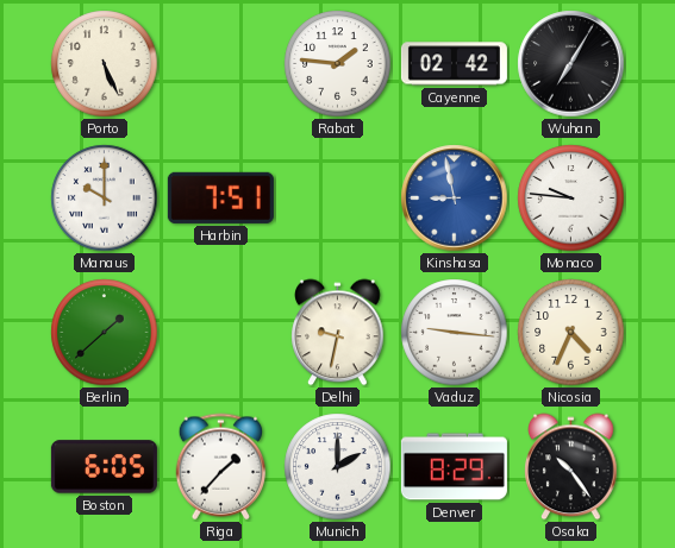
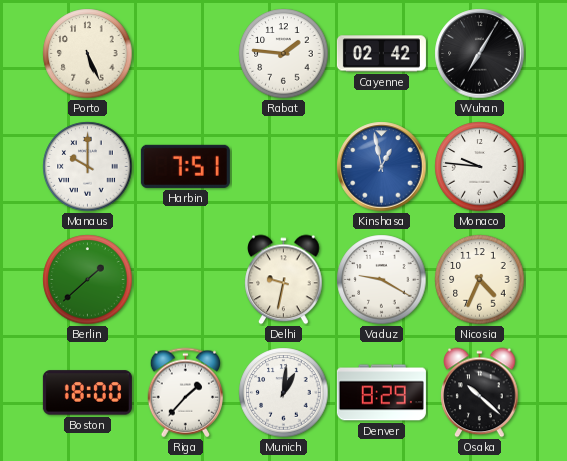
Kinshasa: 8:58 -> 12:58
Vaduz: 9:16 -> 9:20
Boston: 6:05 -> 18:00
Munich: 2:00 -> 1:01
Osaka: 10:24 -> 10:22
